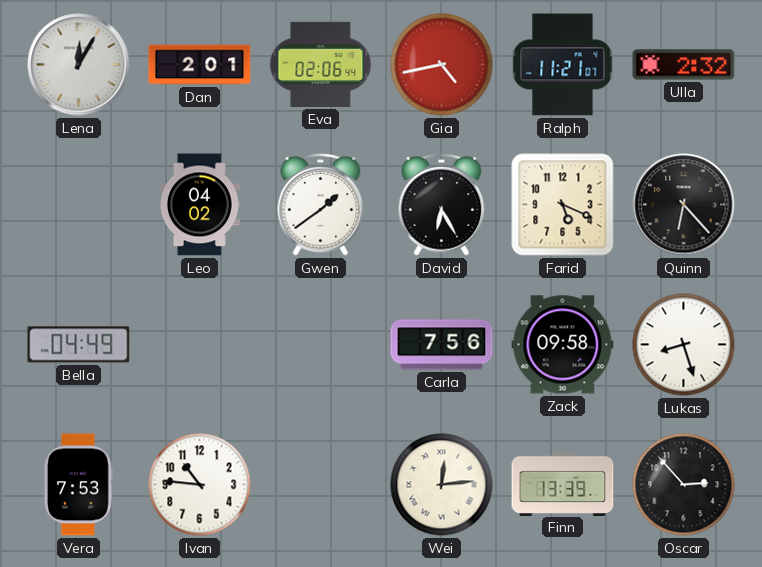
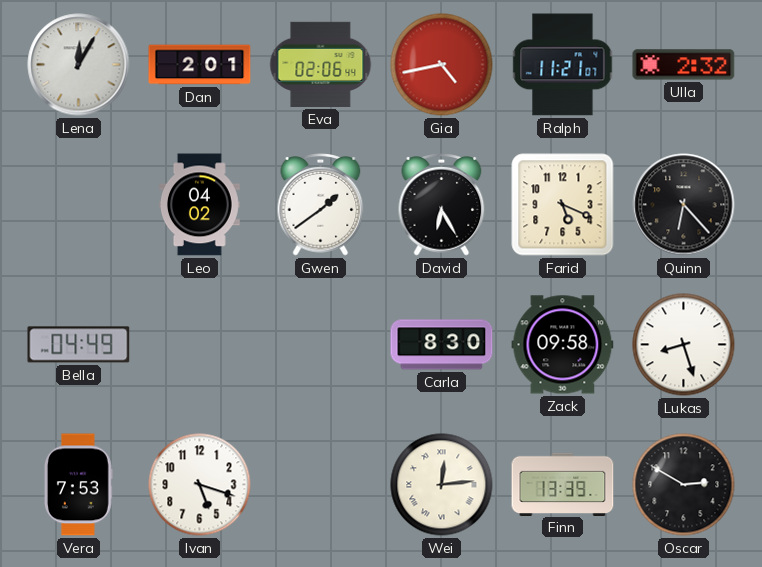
Carla: 7:56 -> 8:30
Ivan: 10:46 -> 5:18
Oscar: 2:53 -> 2:50
